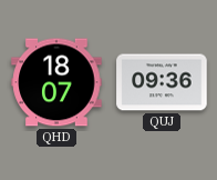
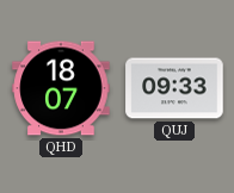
QUJ: 09:36 -> 09:33
